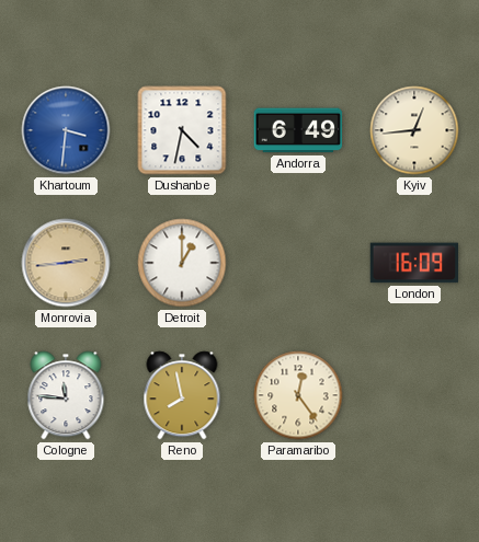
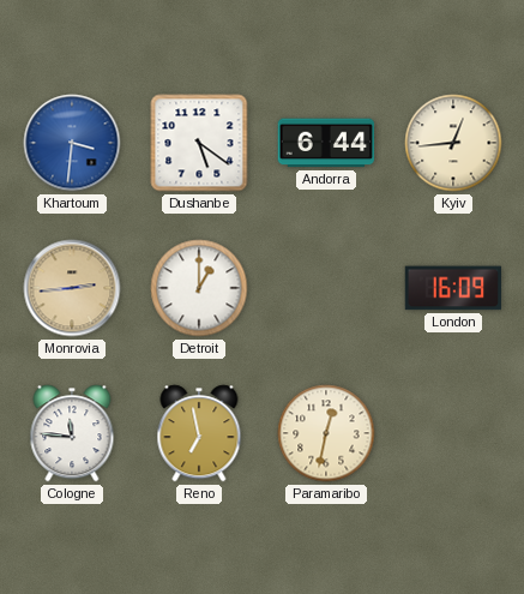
Dushanbe: 4:32 -> 5:21
Andorra: 6:49 -> 6:44
Reno: 7:58 -> 6:58
Paramaribo: 12:24 -> 12:32
